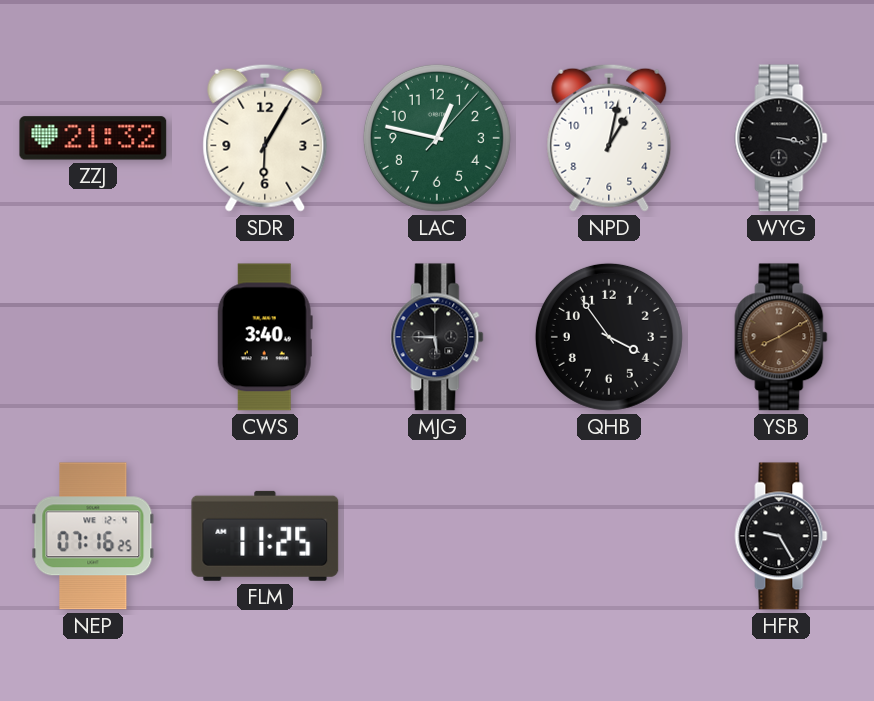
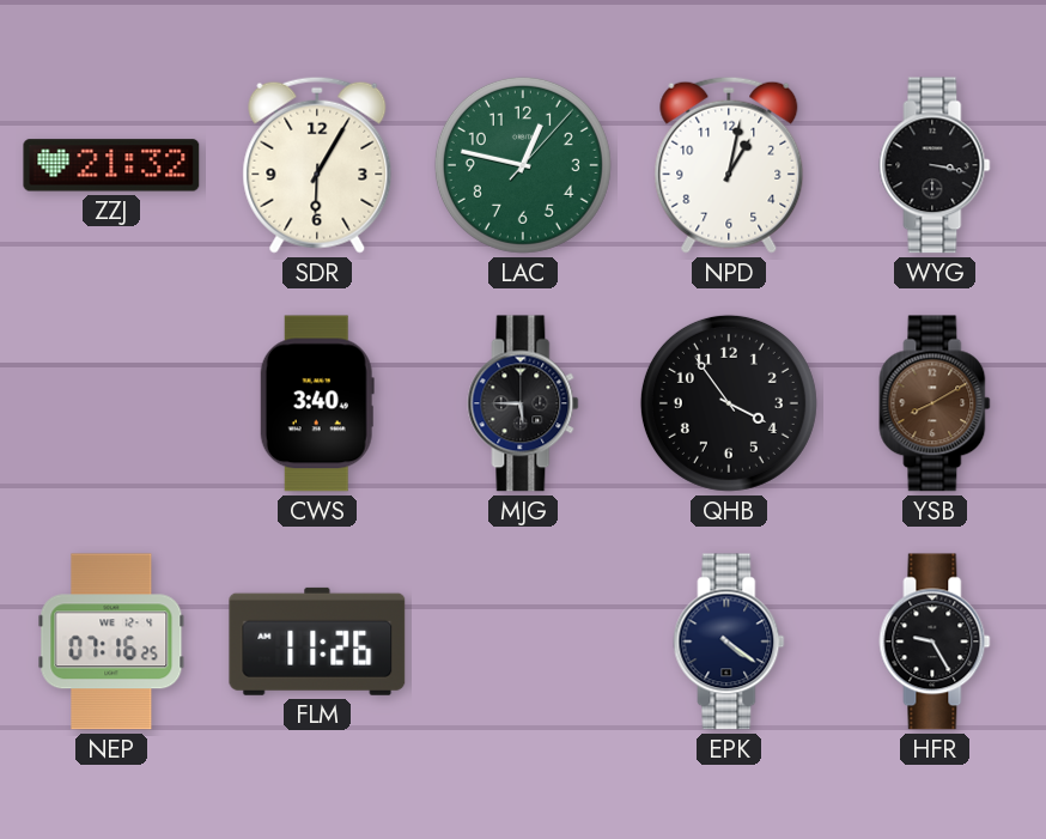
FLM: 11:25 -> 11:26
EPK: none -> 4:21
